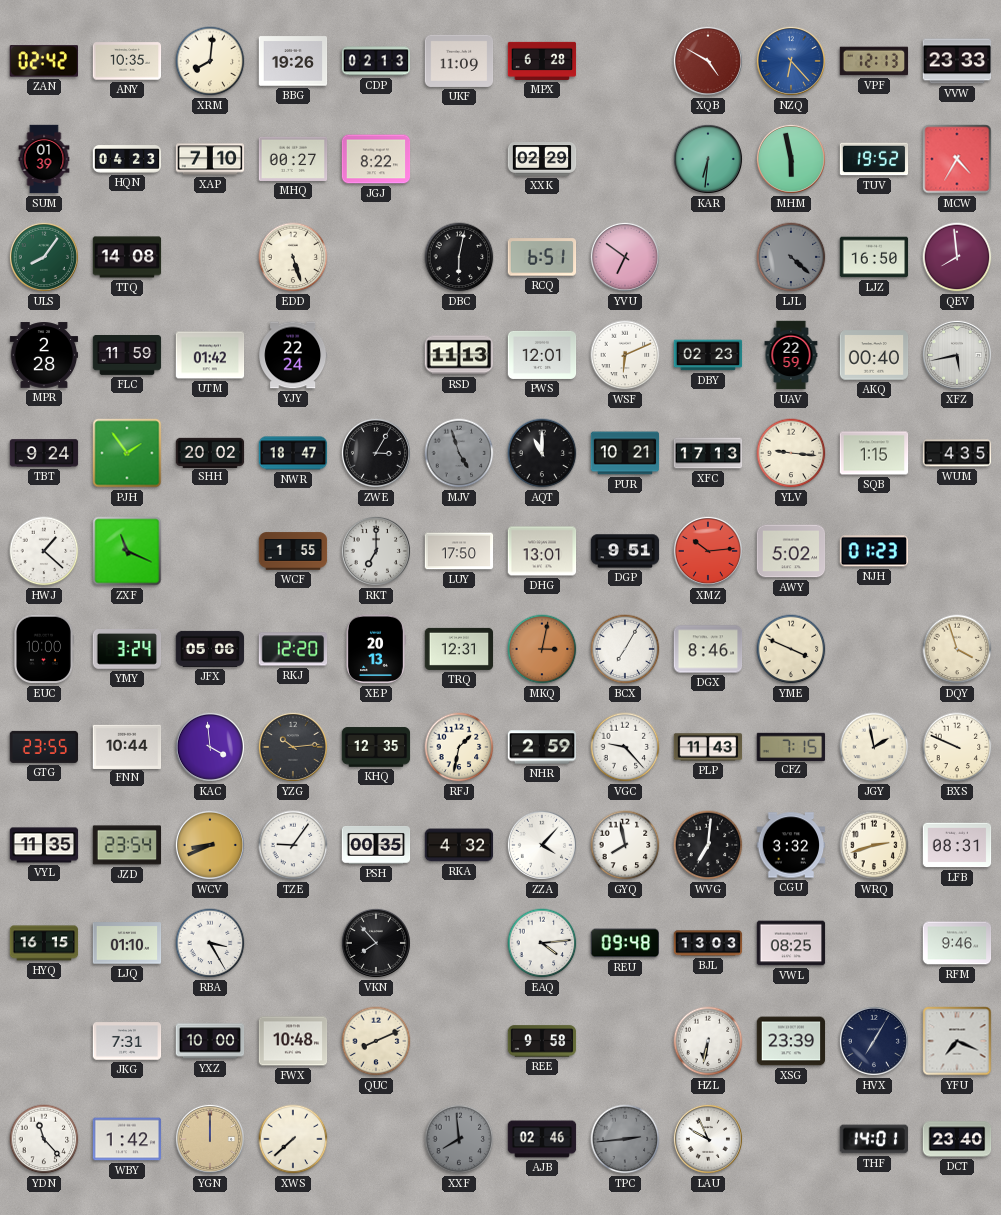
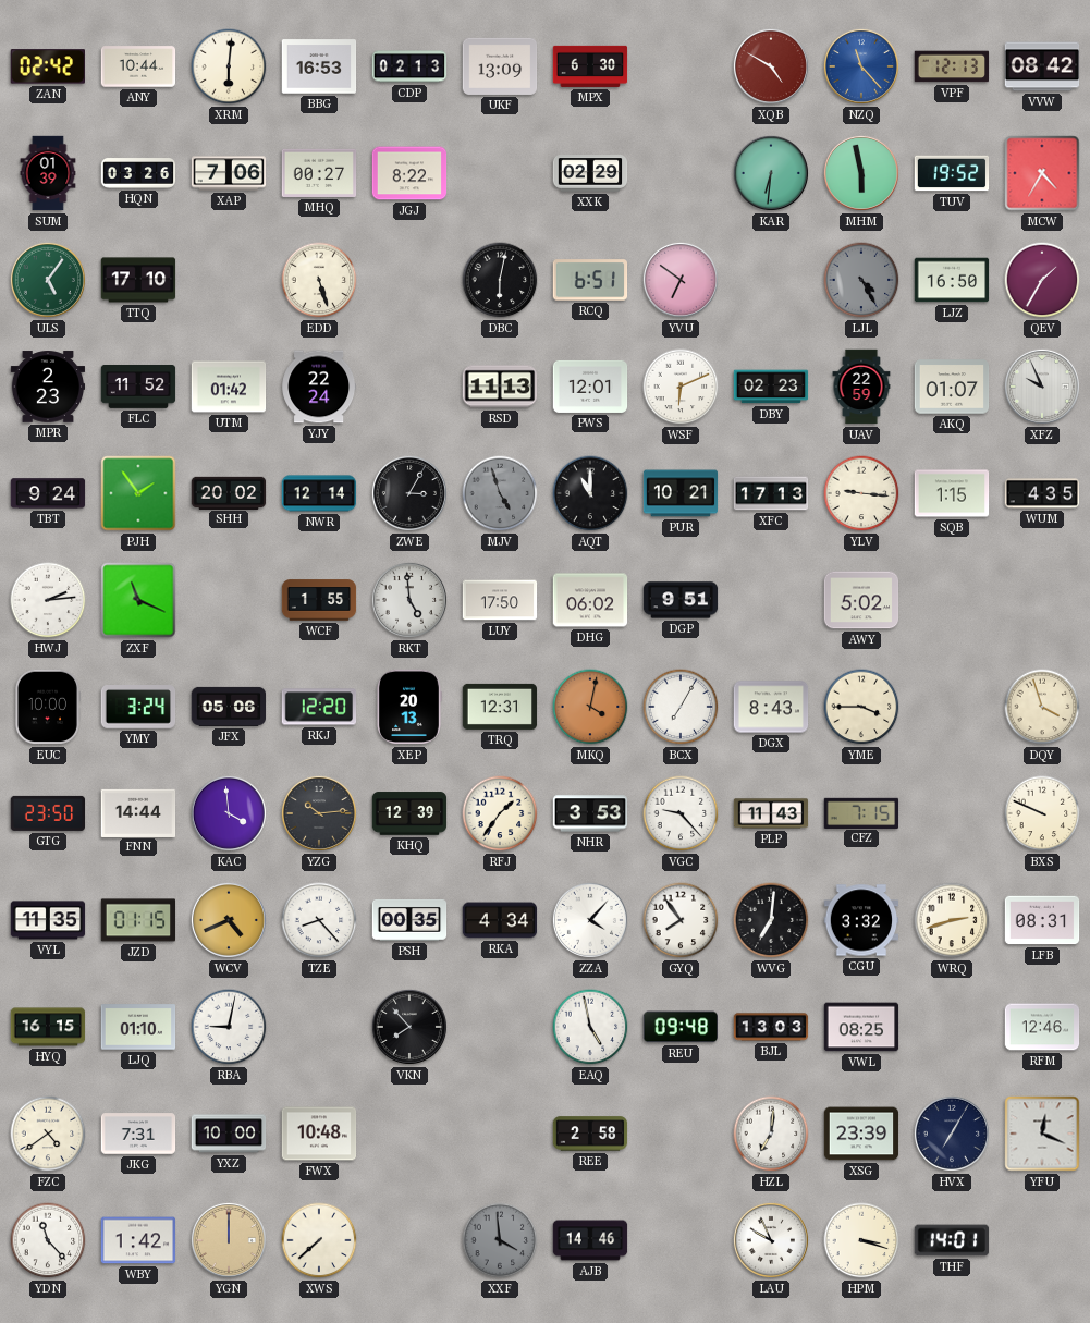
ANY: 10:35 -> 10:44
XRM: 8:01 -> 6:01
BBG: 19:26 -> 16:53
UKF: 11:09 -> 13:09
MPX: 6:28 -> 6:30
NZQ: 6:23 -> 11:23
VVW: 23:33 -> 08:42
HQN: 04:23 -> 03:26
XAP: 7:10 -> 7:06
ULS: 8:06 -> 5:06
TTQ: 14:08 -> 17:10
LJL: 4:22 -> 4:25
QEV: 7:59 -> 1:35
MPR: 2:28 -> 2:23
FLC: 11:59 -> 11:52
AKQ: 00:40 -> 01:07
XFZ: 5:43 -> 9:56
NWR: 18:47 -> 12:14
HWJ: 1:22 -> 2:14
RKT: 7:00 -> 4:59
DHG: 13:01 -> 06:02
XMZ: 10:14 -> none
NJH: 01:23 -> none
MKQ: 3:02 -> 4:02
DGX: 8:46 -> 8:43
YME: 3:49 -> 3:45
GTG: 23:55 -> 23:50
FNN: 10:44 -> 14:44
KHQ: 12:35 -> 12:39
RFJ: 1:32 -> 1:36
NHR: 2:59 -> 3:53
JGY: 1:58 -> none
JZD: 23:54 -> 01:15
WCV: 8:41 -> 4:41
TZE: 9:06 -> 8:23
RKA: 4:32 -> 4:34
GYQ: 7:58 -> 7:54
RBA: 3:25 -> 9:02
EAQ: 4:14 -> 4:58
RFM: 9:46 -> 12:46
FZC: none -> 4:39
QUC: 8:11 -> none
REE: 9:58 -> 2:58
HZL: 6:32 -> 7:01
YFU: 7:19 -> 12:19
XXF: 7:59 -> 3:59
AJB: 02:46 -> 14:46
TPC: 2:44 -> none
HPM: none -> 3:18
DCT: 23:40 -> none
